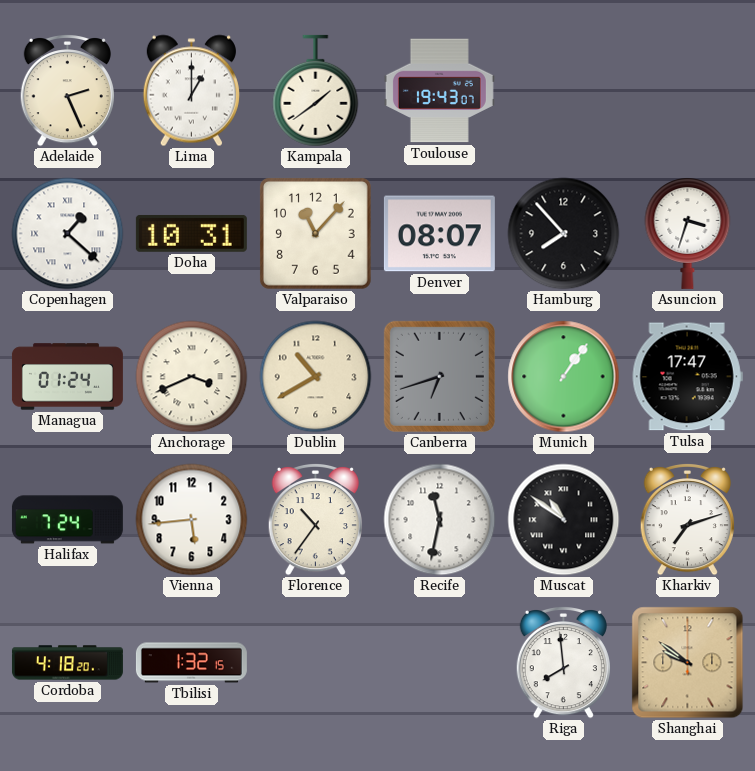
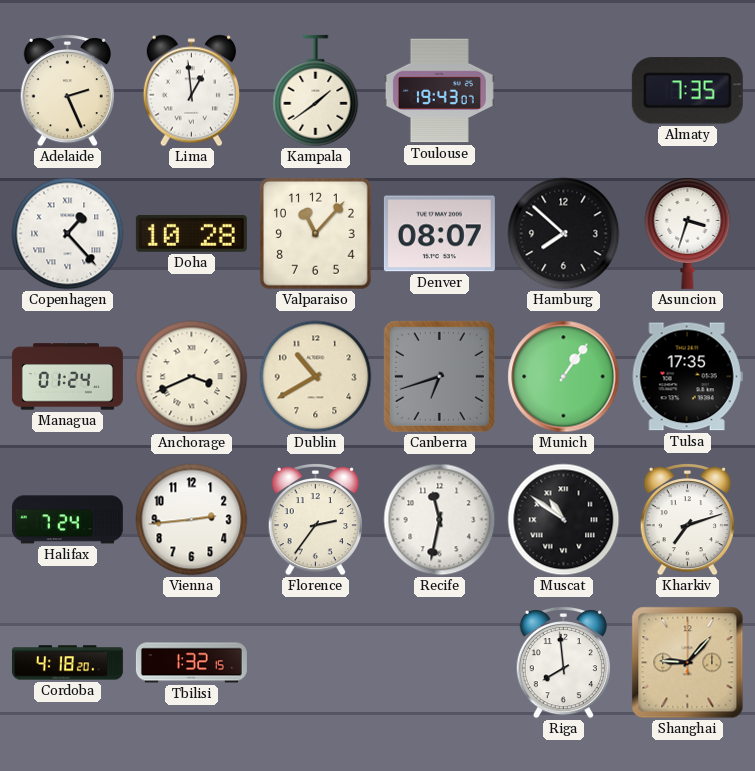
Lima: 1:00 -> 12:59
Almaty: none -> 7:35
Copenhagen: 1:22 -> 1:23
Doha: 10:31 -> 10:28
Hamburg: 7:53 -> 7:52
Tulsa: 17:47 -> 17:35
Vienna: 5:44 -> 2:44
Florence: 10:36 -> 2:36
Shanghai: 9:51 -> 9:07
